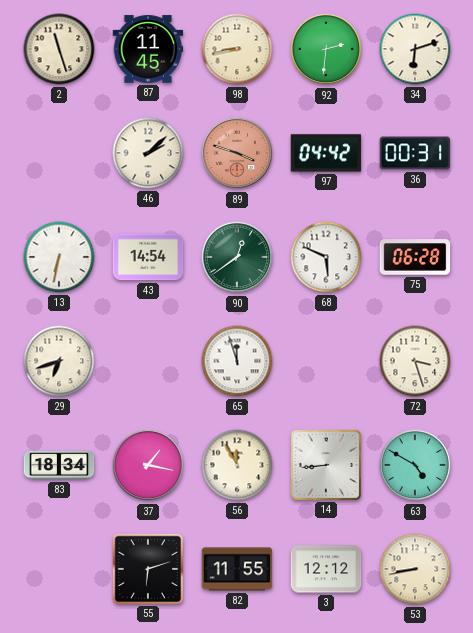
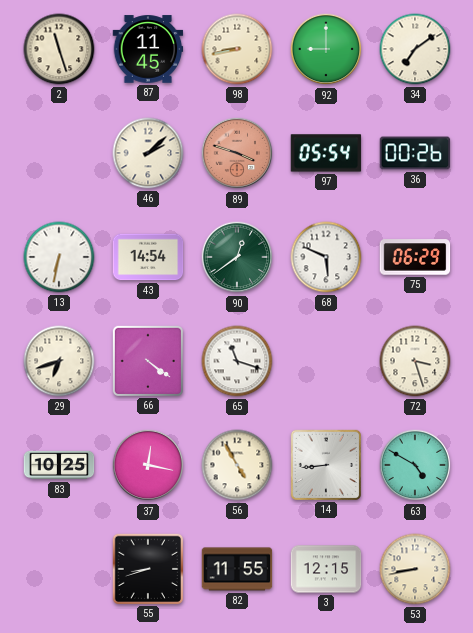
92: 2:31 -> 9:00
34: 6:12 -> 7:09
97: 04:42 -> 05:54
36: 00:31 -> 00:26
75: 06:28 -> 06:29
66: none -> 4:21
65: 11:57 -> 11:18
83: 18:34 -> 10:25
37: 1:17 -> 12:17
56: 11:55 -> 4:55
55: 6:12 -> 8:42
3: 12:12 -> 12:15
